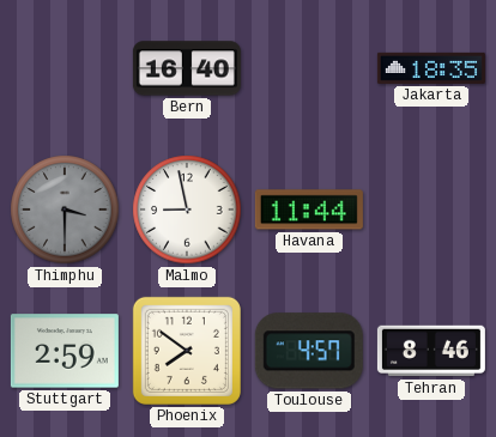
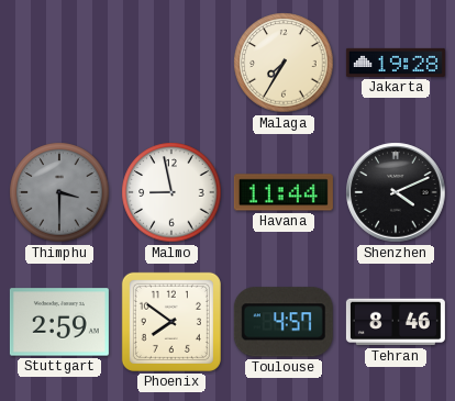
Bern: 16:40 -> none
Malaga: none -> 7:35
Jakarta: 18:35 -> 19:28
Shenzhen: none -> 4:11
